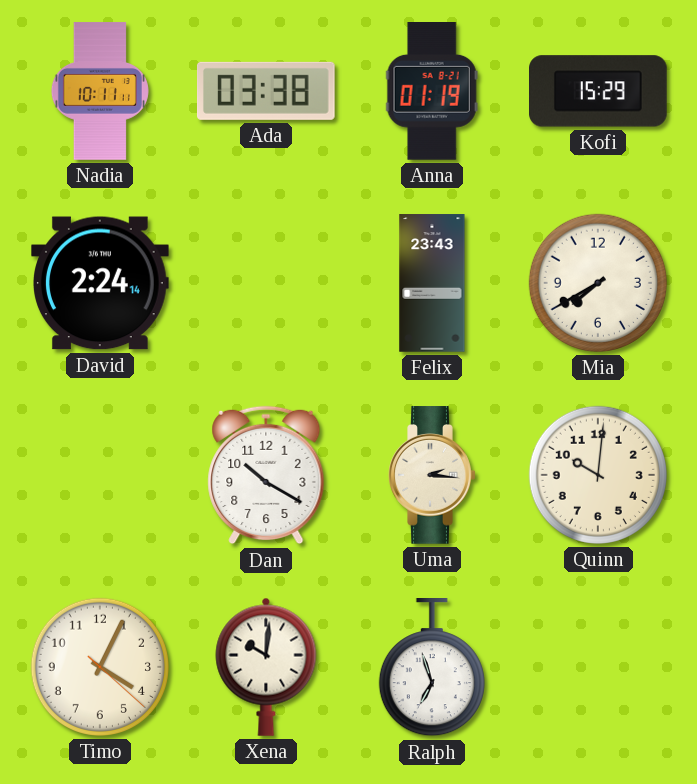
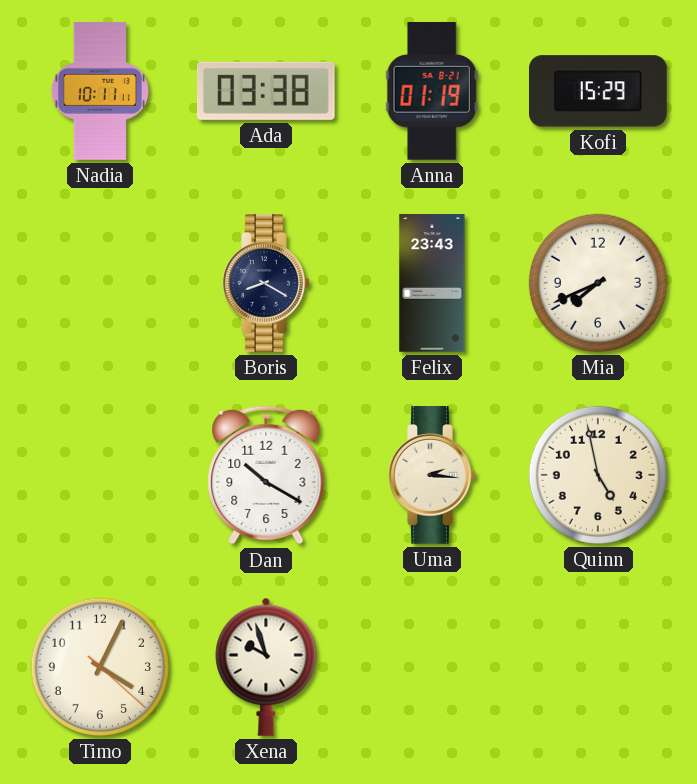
David: 2:24 -> none
Boris: none -> 8:20
Mia: 7:40 -> 7:41
Quinn: 10:01 -> 4:58
Xena: 10:01 -> 9:57
Ralph: 6:57 -> none
